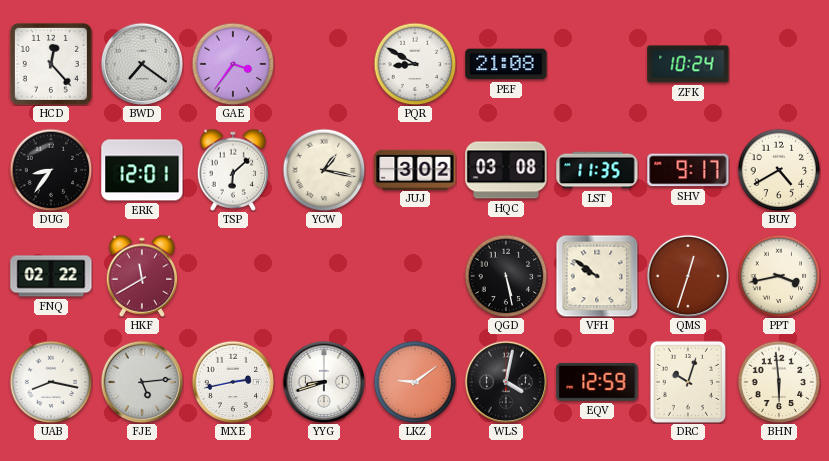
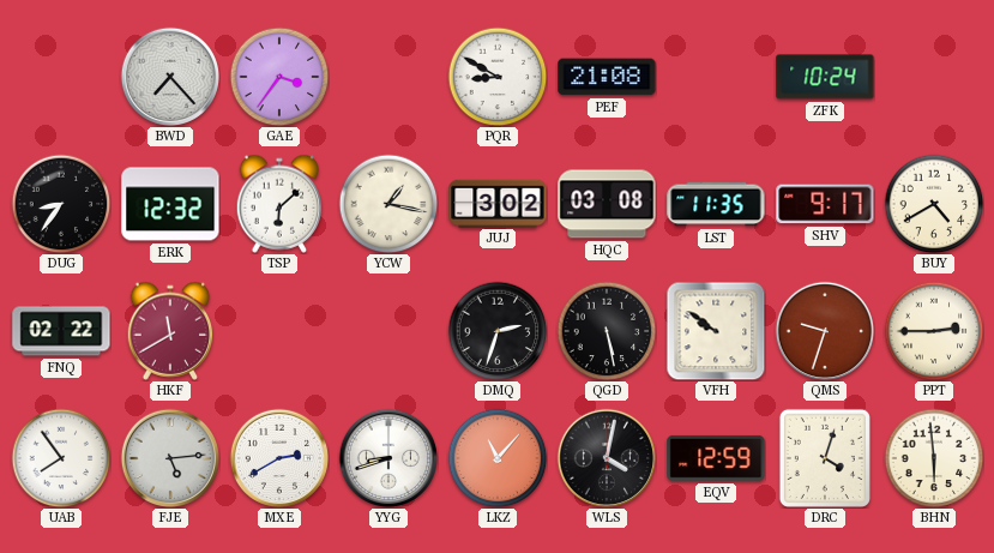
HCD: 12:23 -> none
BWD: 7:21 -> 7:23
ERK: 12:01 -> 12:32
DMQ: none -> 2:33
QMS: 12:33 -> 9:33
PPT: 3:43 -> 2:45
UAB: 8:17 -> 7:54
MXE: 2:43 -> 2:40
LKZ: 9:09 -> 11:07
DRC: 10:03 -> 4:03
